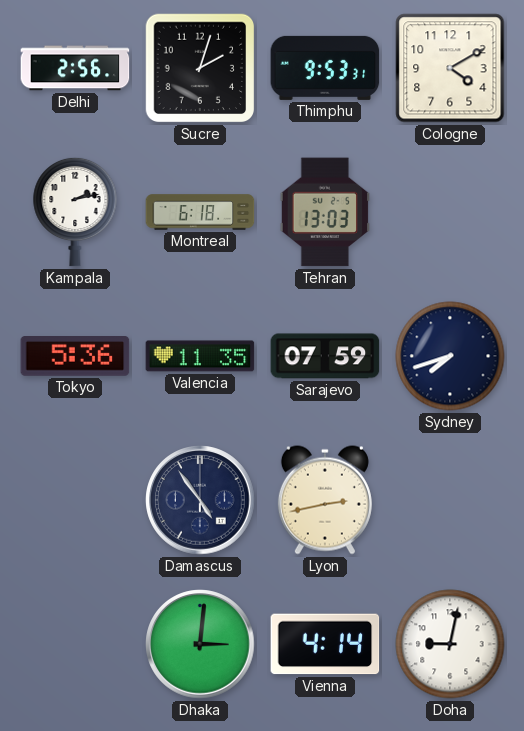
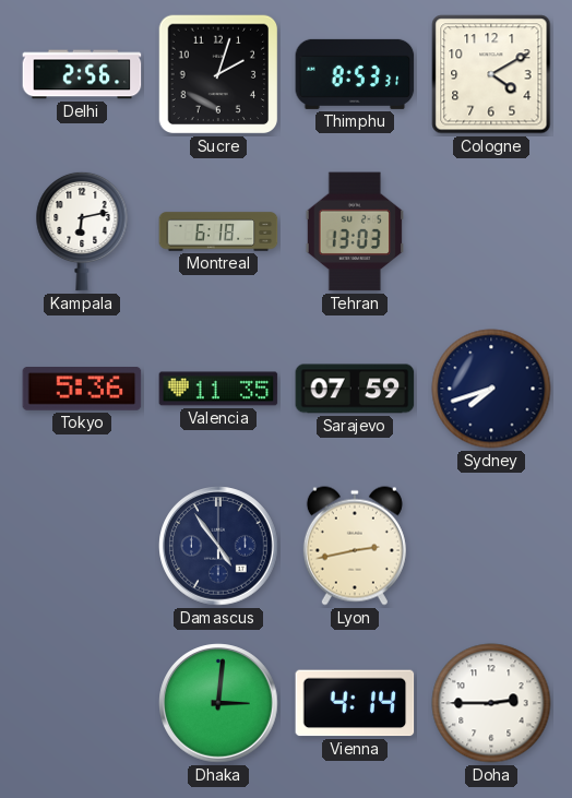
Thimphu: 9:53 -> 8:53
Kampala: 2:13 -> 6:13
Doha: 9:02 -> 2:45
